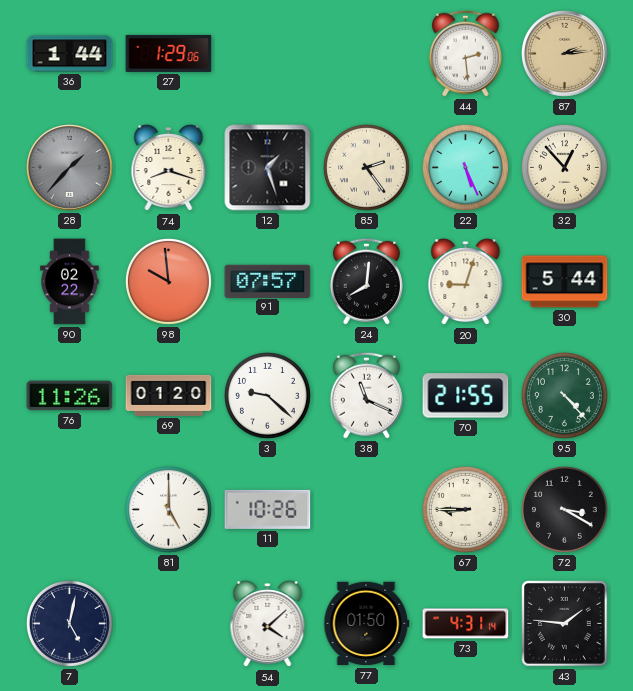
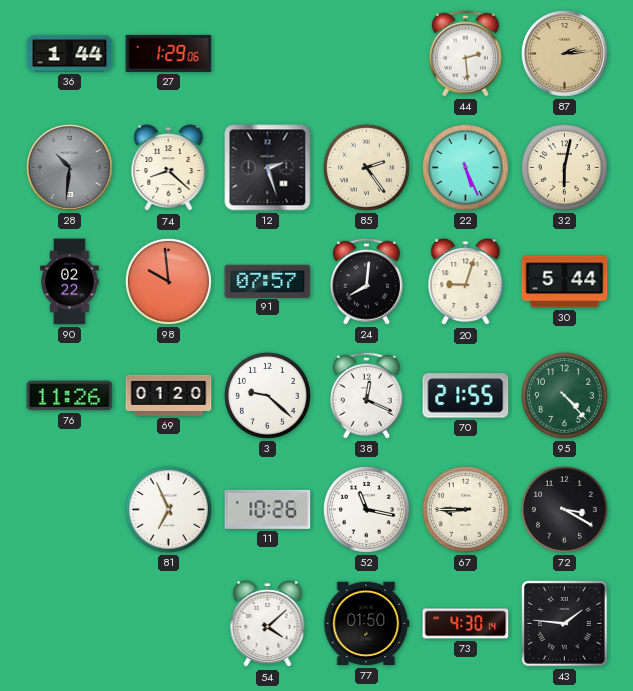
28: 1:37 -> 10:31
74: 8:18 -> 8:22
12: 1:27 -> 2:27
32: 12:53 -> 6:02
38: 11:19 -> 12:19
81: 5:00 -> 6:56
52: none -> 11:17
7: 5:02 -> none
73: 4:31 -> 4:30
